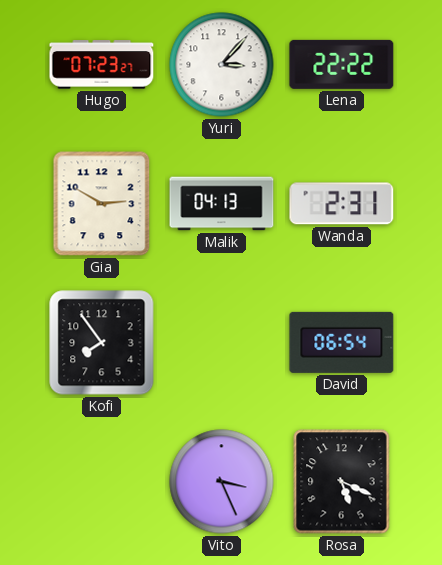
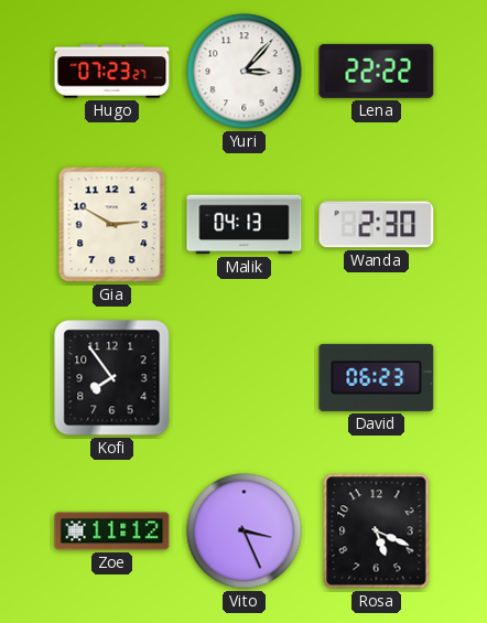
Wanda: 2:31 -> 2:30
David: 06:54 -> 06:23
Zoe: none -> 11:12
